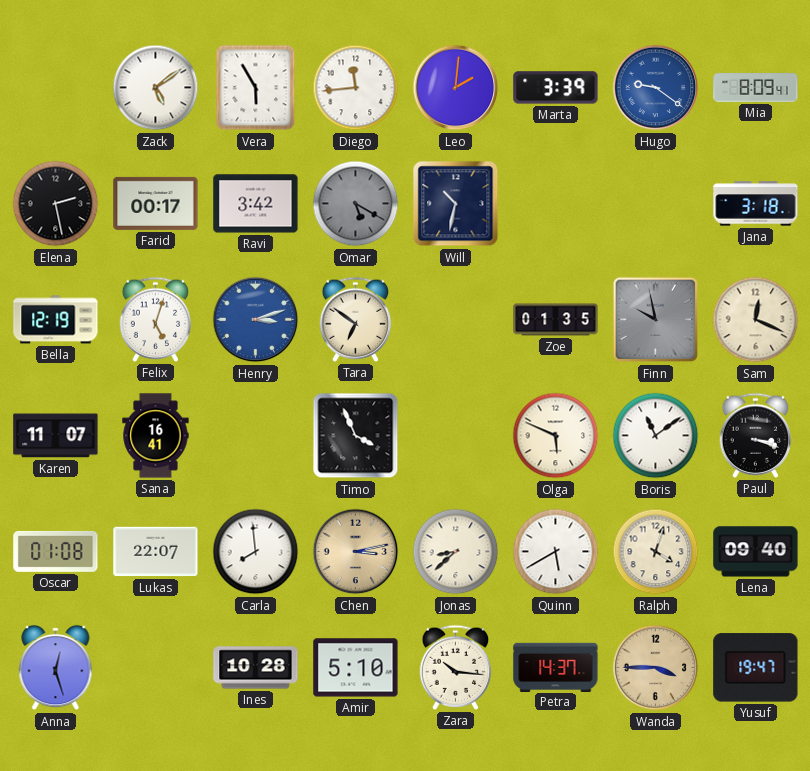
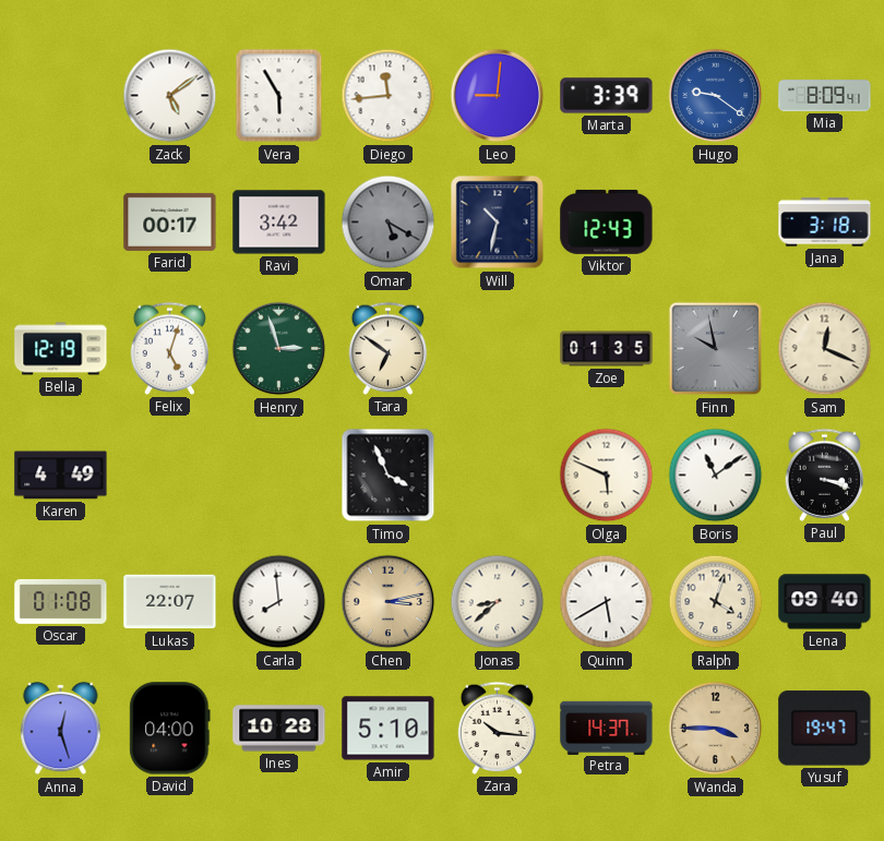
Leo: 2:01 -> 9:01
Elena: 2:28 -> none
Viktor: none -> 12:43
Henry: 3:12 -> 2:57
Henry dial: blue -> green
Karen: 11:07 -> 4:49
Sana: 16:41 -> none
David: none -> 04:00
